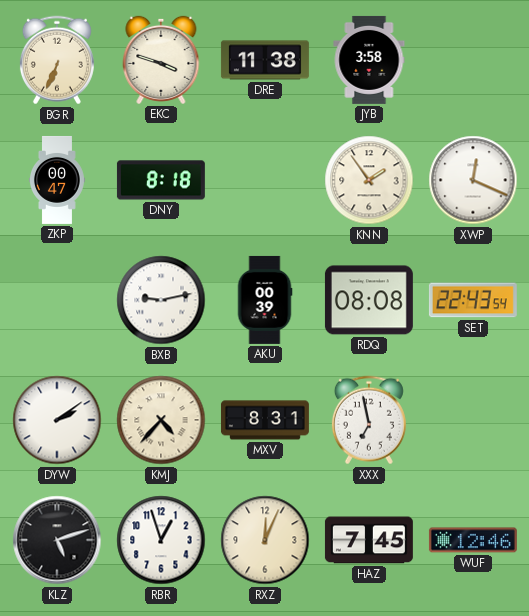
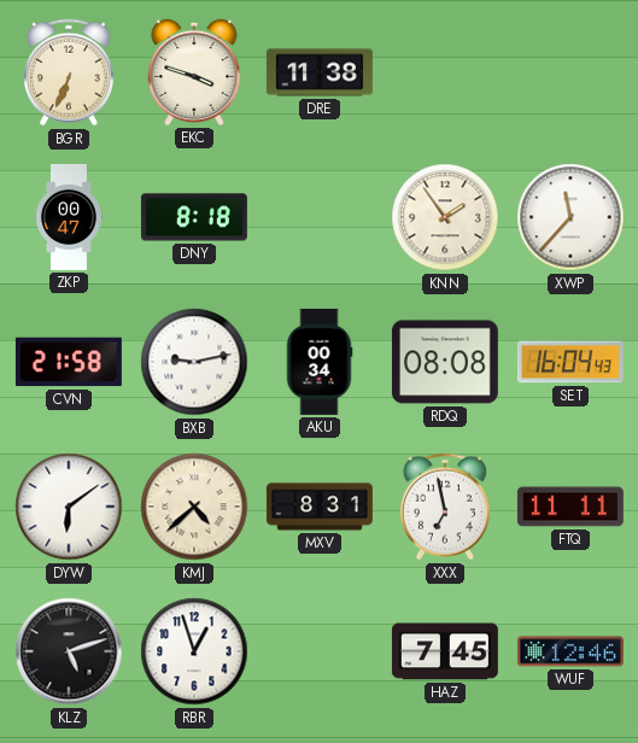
JYB: 3:58 -> none
XWP: 12:19 -> 11:37
CVN: none -> 21:58
AKU: 00:39 -> 00:34
SET: 22:43 -> 16:04
DYW: 2:09 -> 6:09
KMJ: 4:37 -> 4:38
FTQ: none -> 11:11
RXZ: 12:04 -> none
